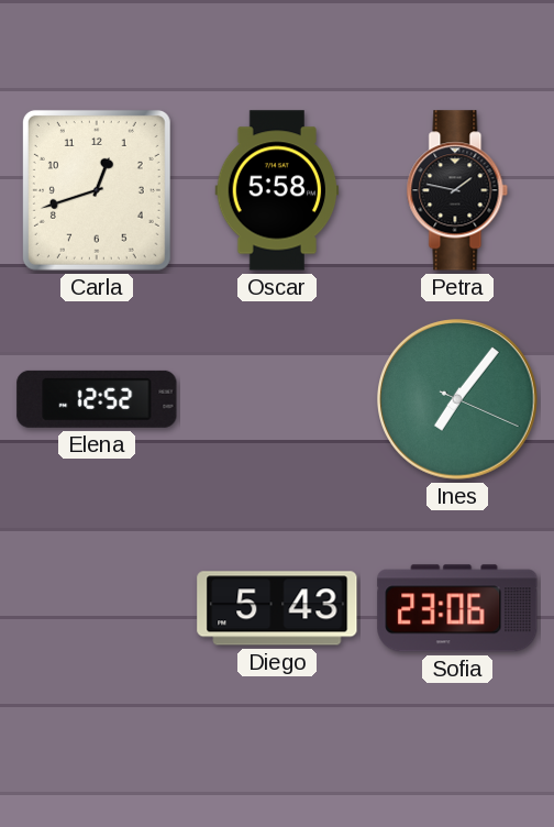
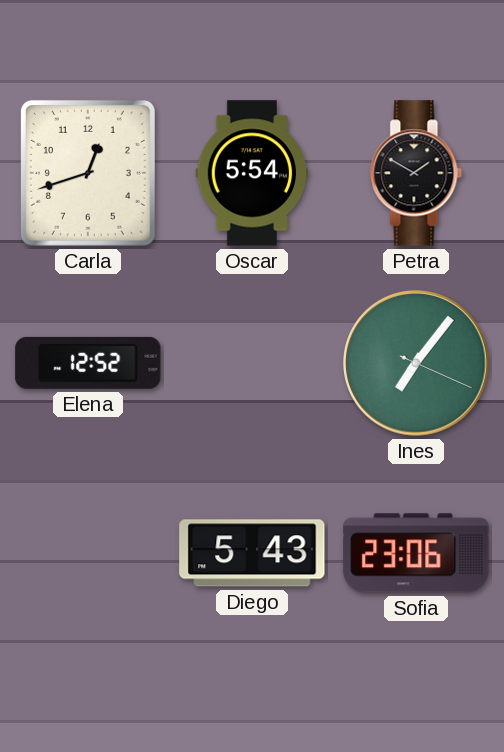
Oscar: 5:58 -> 5:54
Petra: 1:47 -> 1:50
